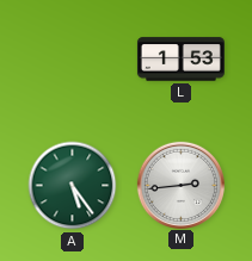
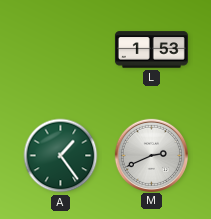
A: 5:24 -> 1:24
M: 2:44 -> 2:41
